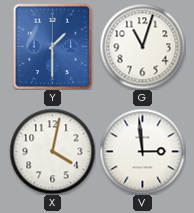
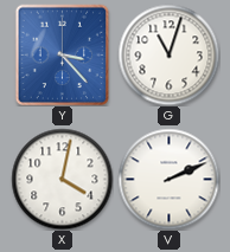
Y: 1:30 -> 3:23
V: 2:59 -> 2:11
